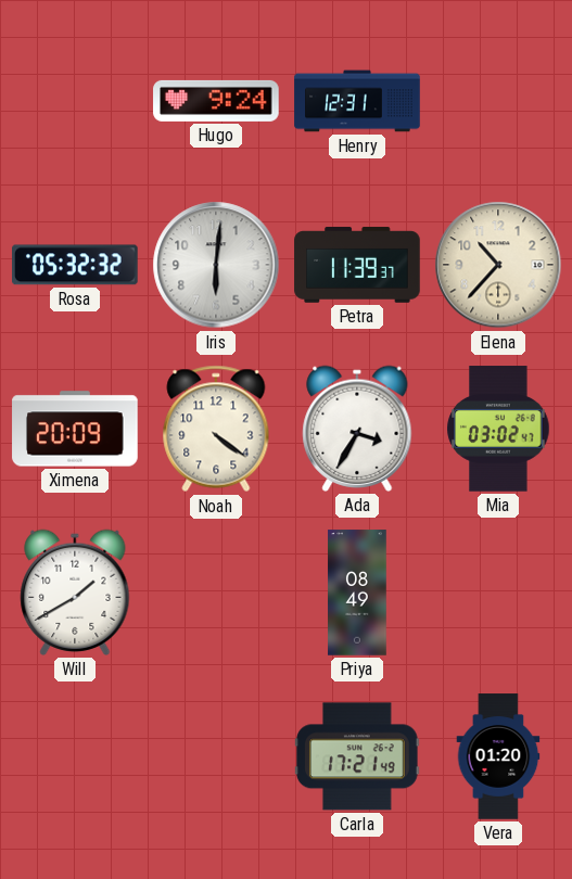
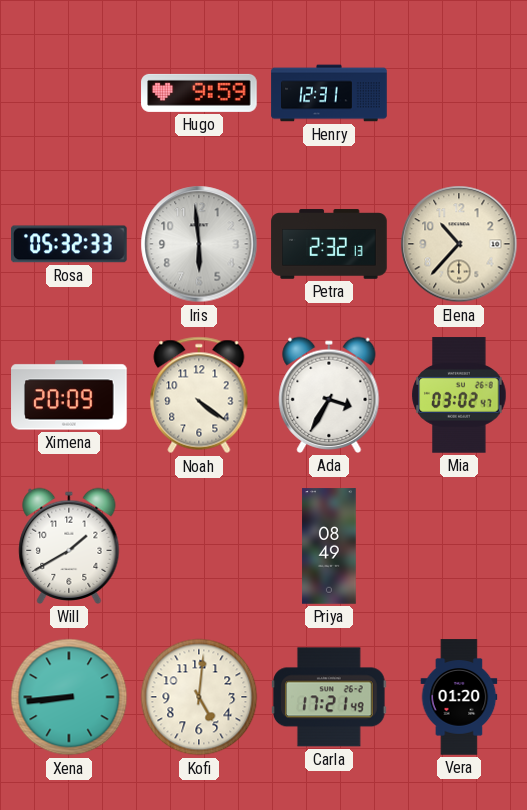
Hugo: 9:24 -> 9:59
Rosa: 05:32:32 -> 05:32:33
Iris: 6:01 -> 5:59
Petra: 11:39 -> 2:32
Xena: none -> 8:44
Kofi: none -> 5:01
